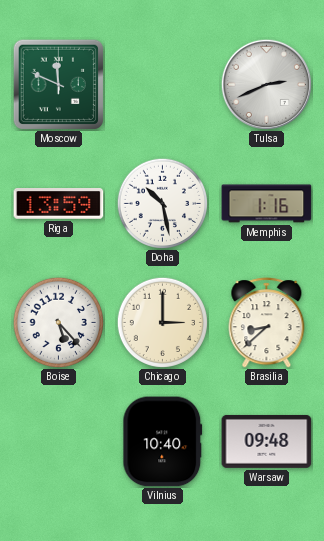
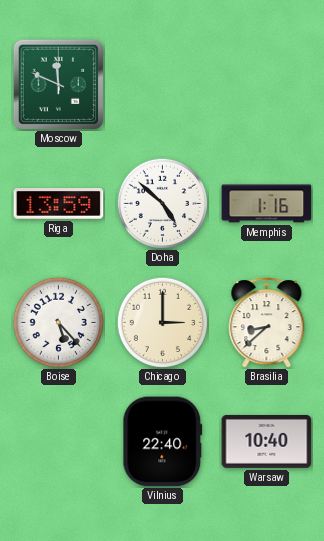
Tulsa: 2:41 -> none
Doha: 10:28 -> 4:52
Vilnius: 10:40 -> 22:40
Warsaw: 09:48 -> 10:40
